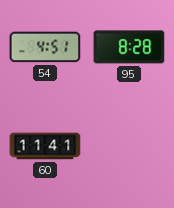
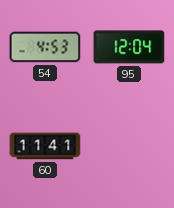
54: 4:51 -> 4:53
95: 8:28 -> 12:04
